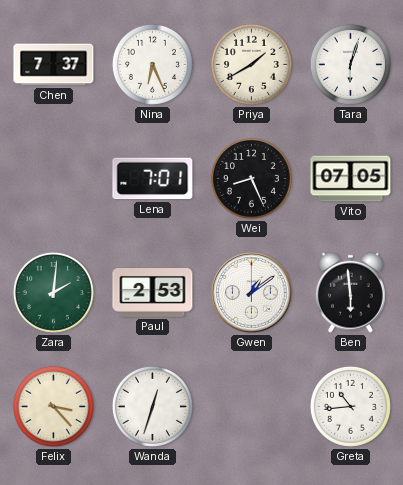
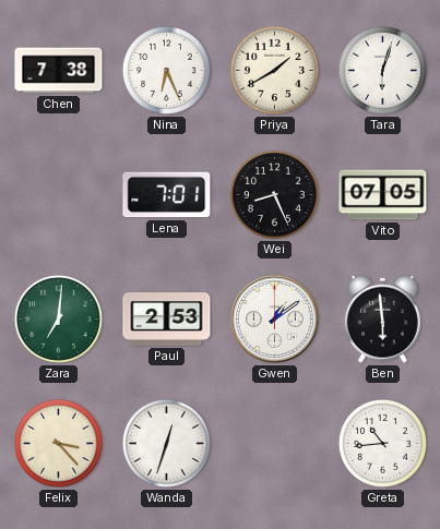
Chen: 7:37 -> 7:38
Zara: 2:01 -> 7:01
